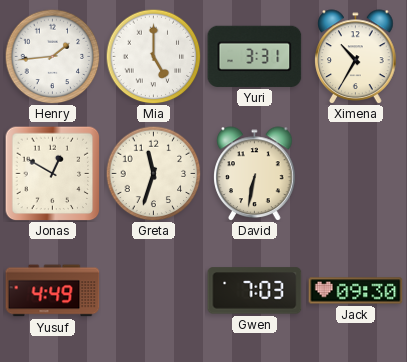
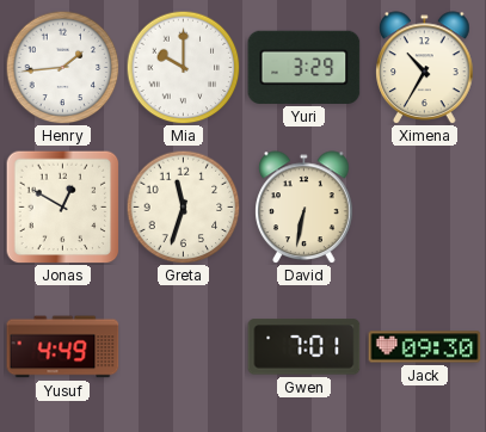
Mia: 5:00 -> 10:00
Yuri: 3:31 -> 3:29
Gwen: 7:03 -> 7:01
